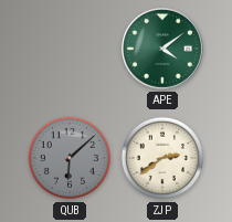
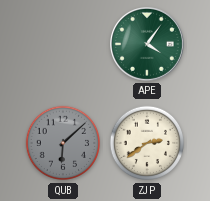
APE: 4:09 -> 4:06
